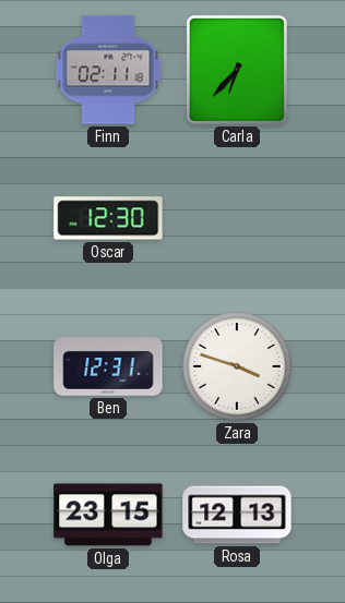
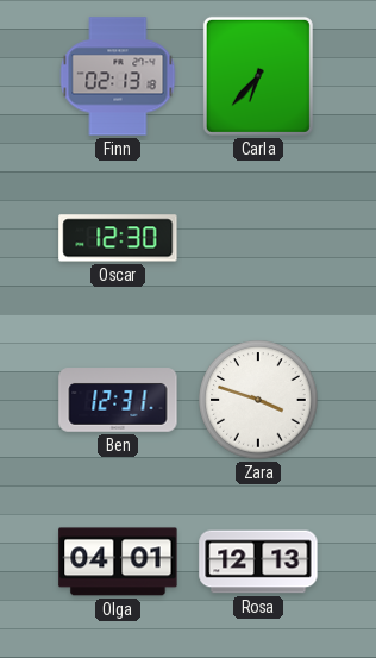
Finn: 02:11 -> 02:13
Olga: 23:15 -> 04:01
